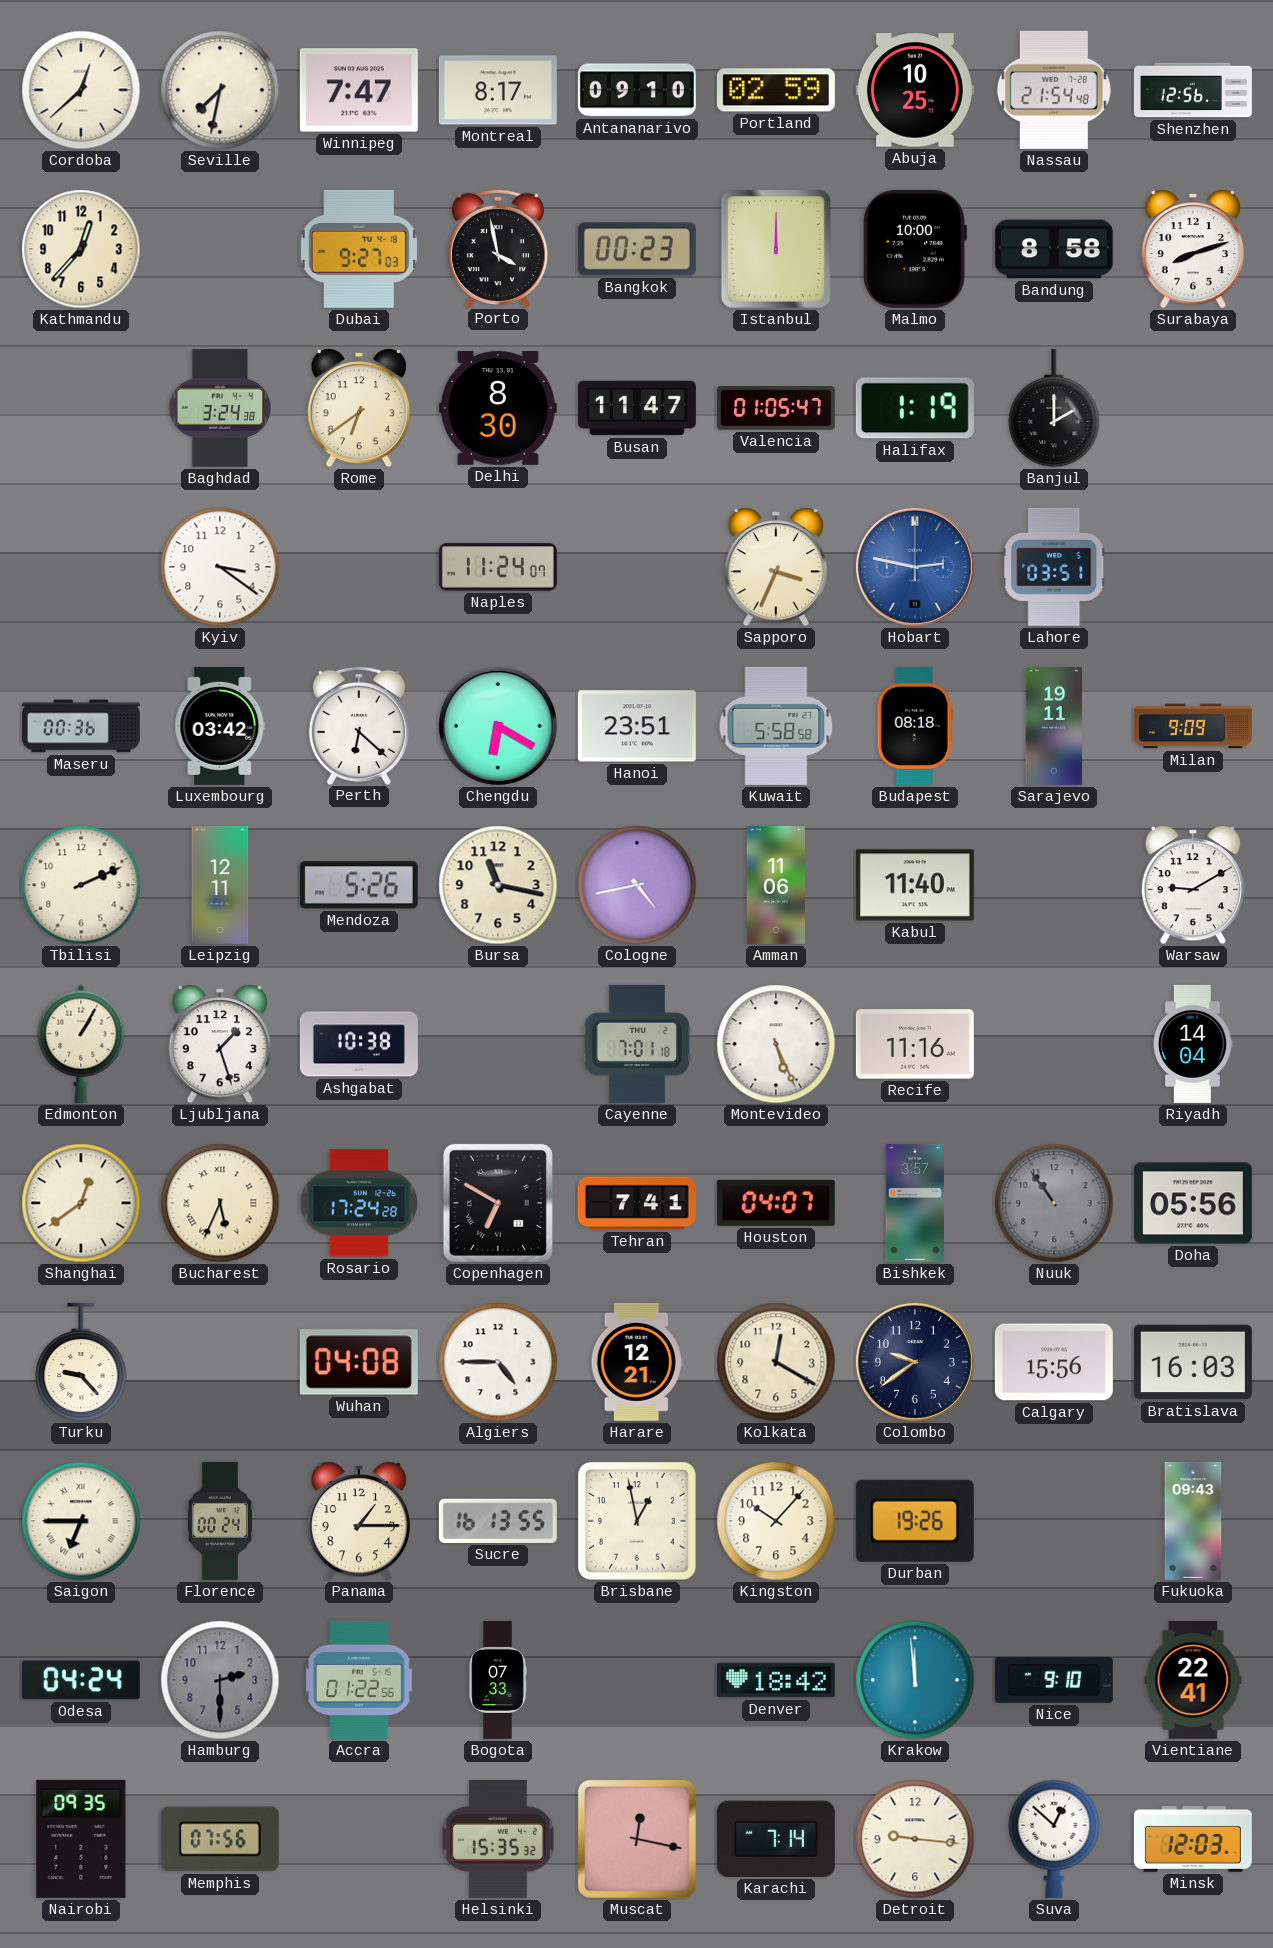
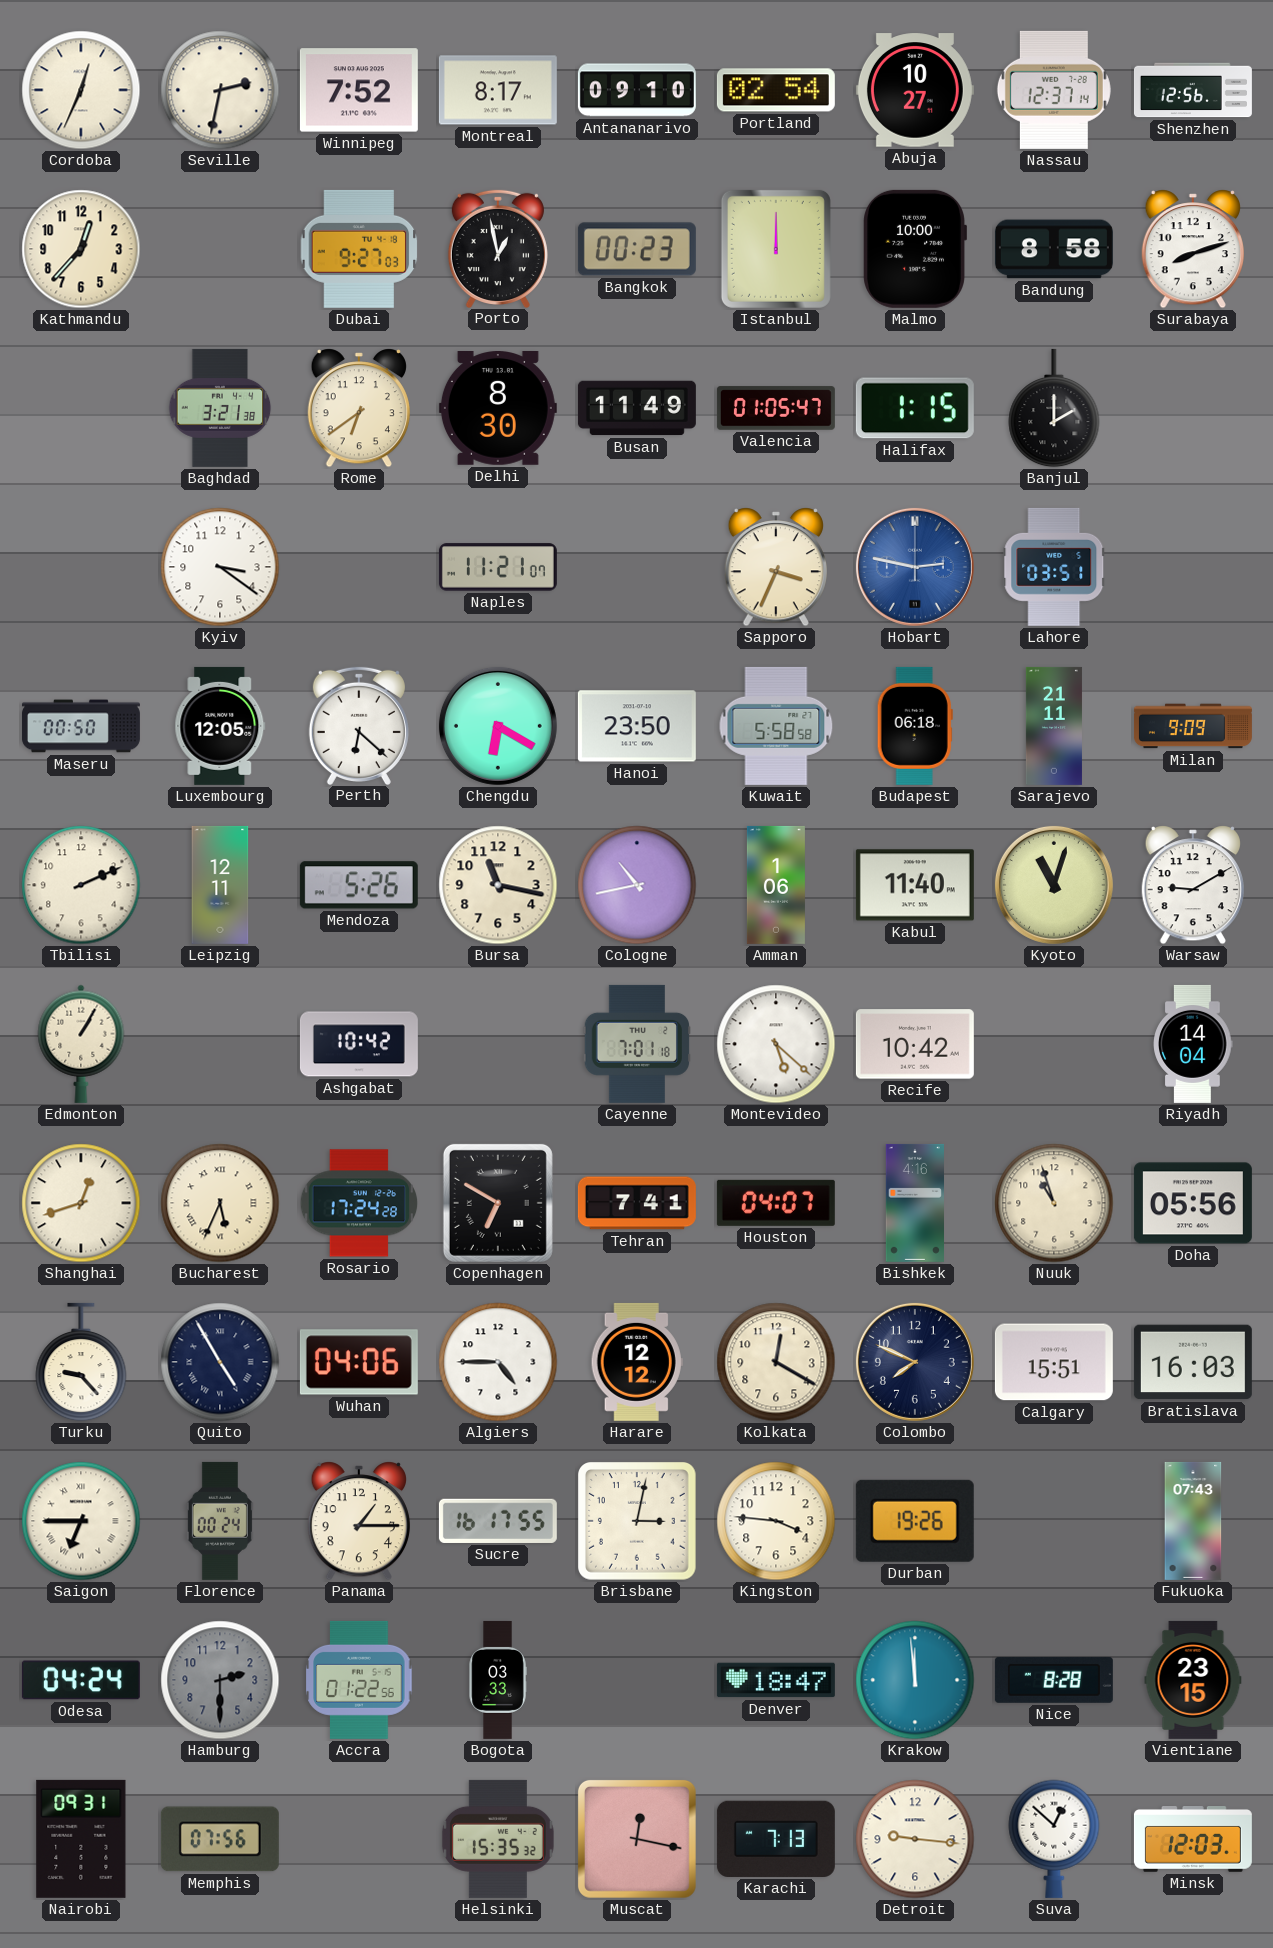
Cordoba: 12:38 -> 12:34
Seville: 7:32 -> 2:32
Winnipeg: 7:47 -> 7:52
Portland: 02:59 -> 02:54
Abuja: 10:25 -> 10:27
Nassau: 21:54 -> 12:37
Porto: 3:58 -> 12:58
Baghdad: 3:24 -> 3:21
Busan: 11:47 -> 11:49
Halifax: 1:19 -> 1:15
Naples: 11:24 -> 11:21
Maseru: 00:36 -> 00:50
Luxembourg: 03:42 -> 12:05
Hanoi: 23:51 -> 23:50
Budapest: 08:18 -> 06:18
Sarajevo: 19:11 -> 21:11
Cologne: 4:43 -> 10:43
Amman: 11:06 -> 1:06
Kyoto: none -> 11:03
Ljubljana: 1:27 -> none
Ashgabat: 10:38 -> 10:42
Montevideo: 5:26 -> 5:22
Recife: 11:16 -> 10:42
Shanghai: 12:39 -> 12:42
Bishkek: 3:57 -> 4:16
Nuuk: 10:54 -> 10:57
Nuuk dial: grey -> cream
Quito: none -> 4:55
Wuhan: 04:08 -> 04:06
Harare: 12:21 -> 12:12
Colombo: 9:39 -> 7:49
Calgary: 15:56 -> 15:51
Sucre: 16:13 -> 16:17
Brisbane: 12:58 -> 3:02
Kingston: 10:07 -> 3:46
Fukuoka: 09:43 -> 07:43
Bogota: 07:33 -> 03:33
Denver: 18:42 -> 18:47
Nice: 9:10 -> 8:28
Vientiane: 22:41 -> 23:15
Nairobi: 09:35 -> 09:31
Karachi: 7:14 -> 7:13
